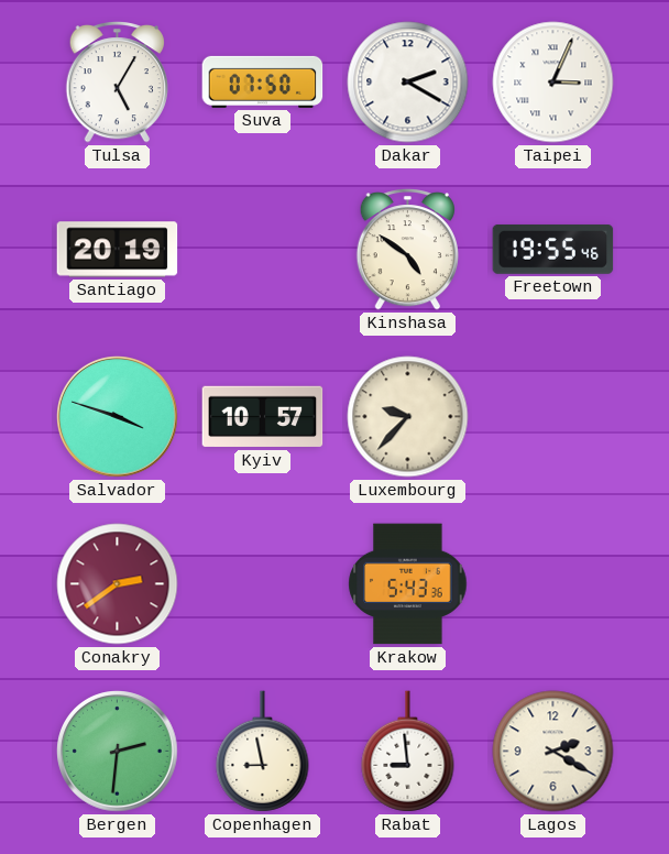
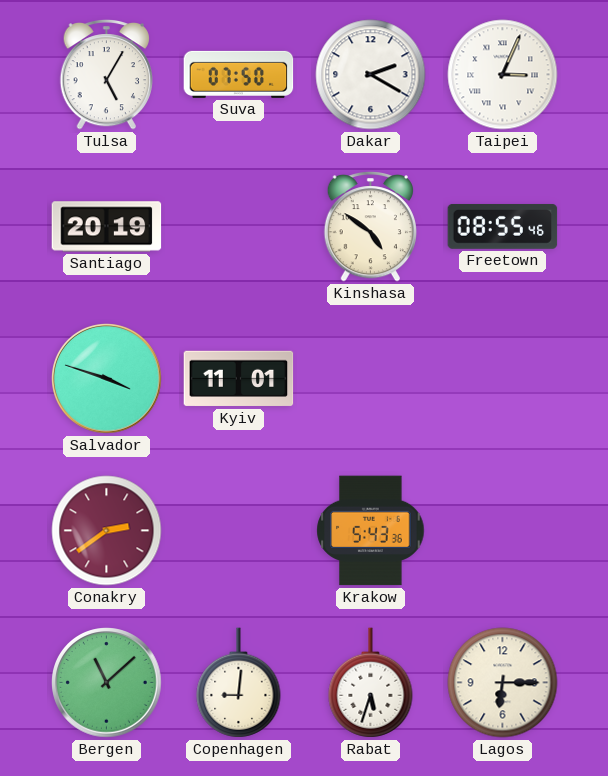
Freetown: 19:55 -> 08:55
Kyiv: 10:57 -> 11:01
Luxembourg: 9:37 -> none
Bergen: 2:31 -> 11:08
Copenhagen: 8:58 -> 9:01
Rabat: 8:59 -> 5:33
Lagos: 2:20 -> 6:15
